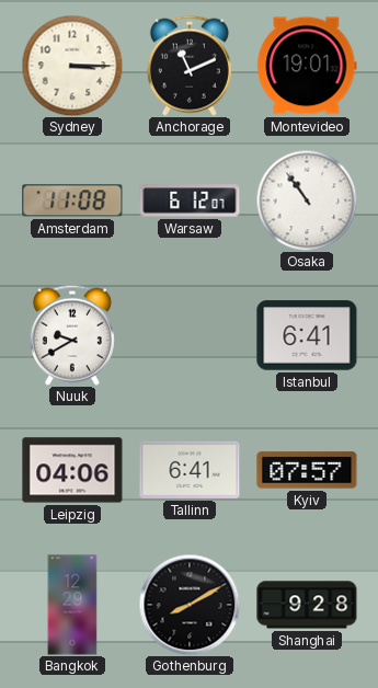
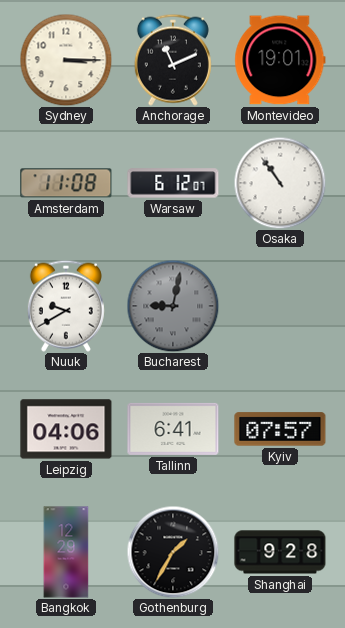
Bucharest: none -> 9:02
Istanbul: 6:41 -> none
Gothenburg: 8:10 -> 1:35
